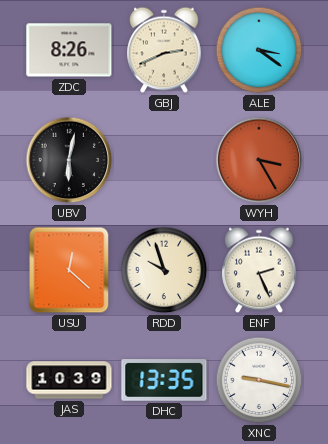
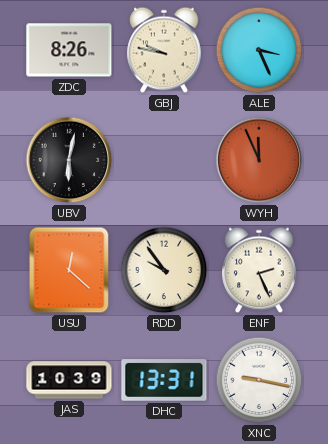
GBJ: 2:41 -> 9:47
ALE: 3:21 -> 3:26
WYH: 3:25 -> 11:56
RDD: 9:57 -> 9:54
DHC: 13:35 -> 13:31
